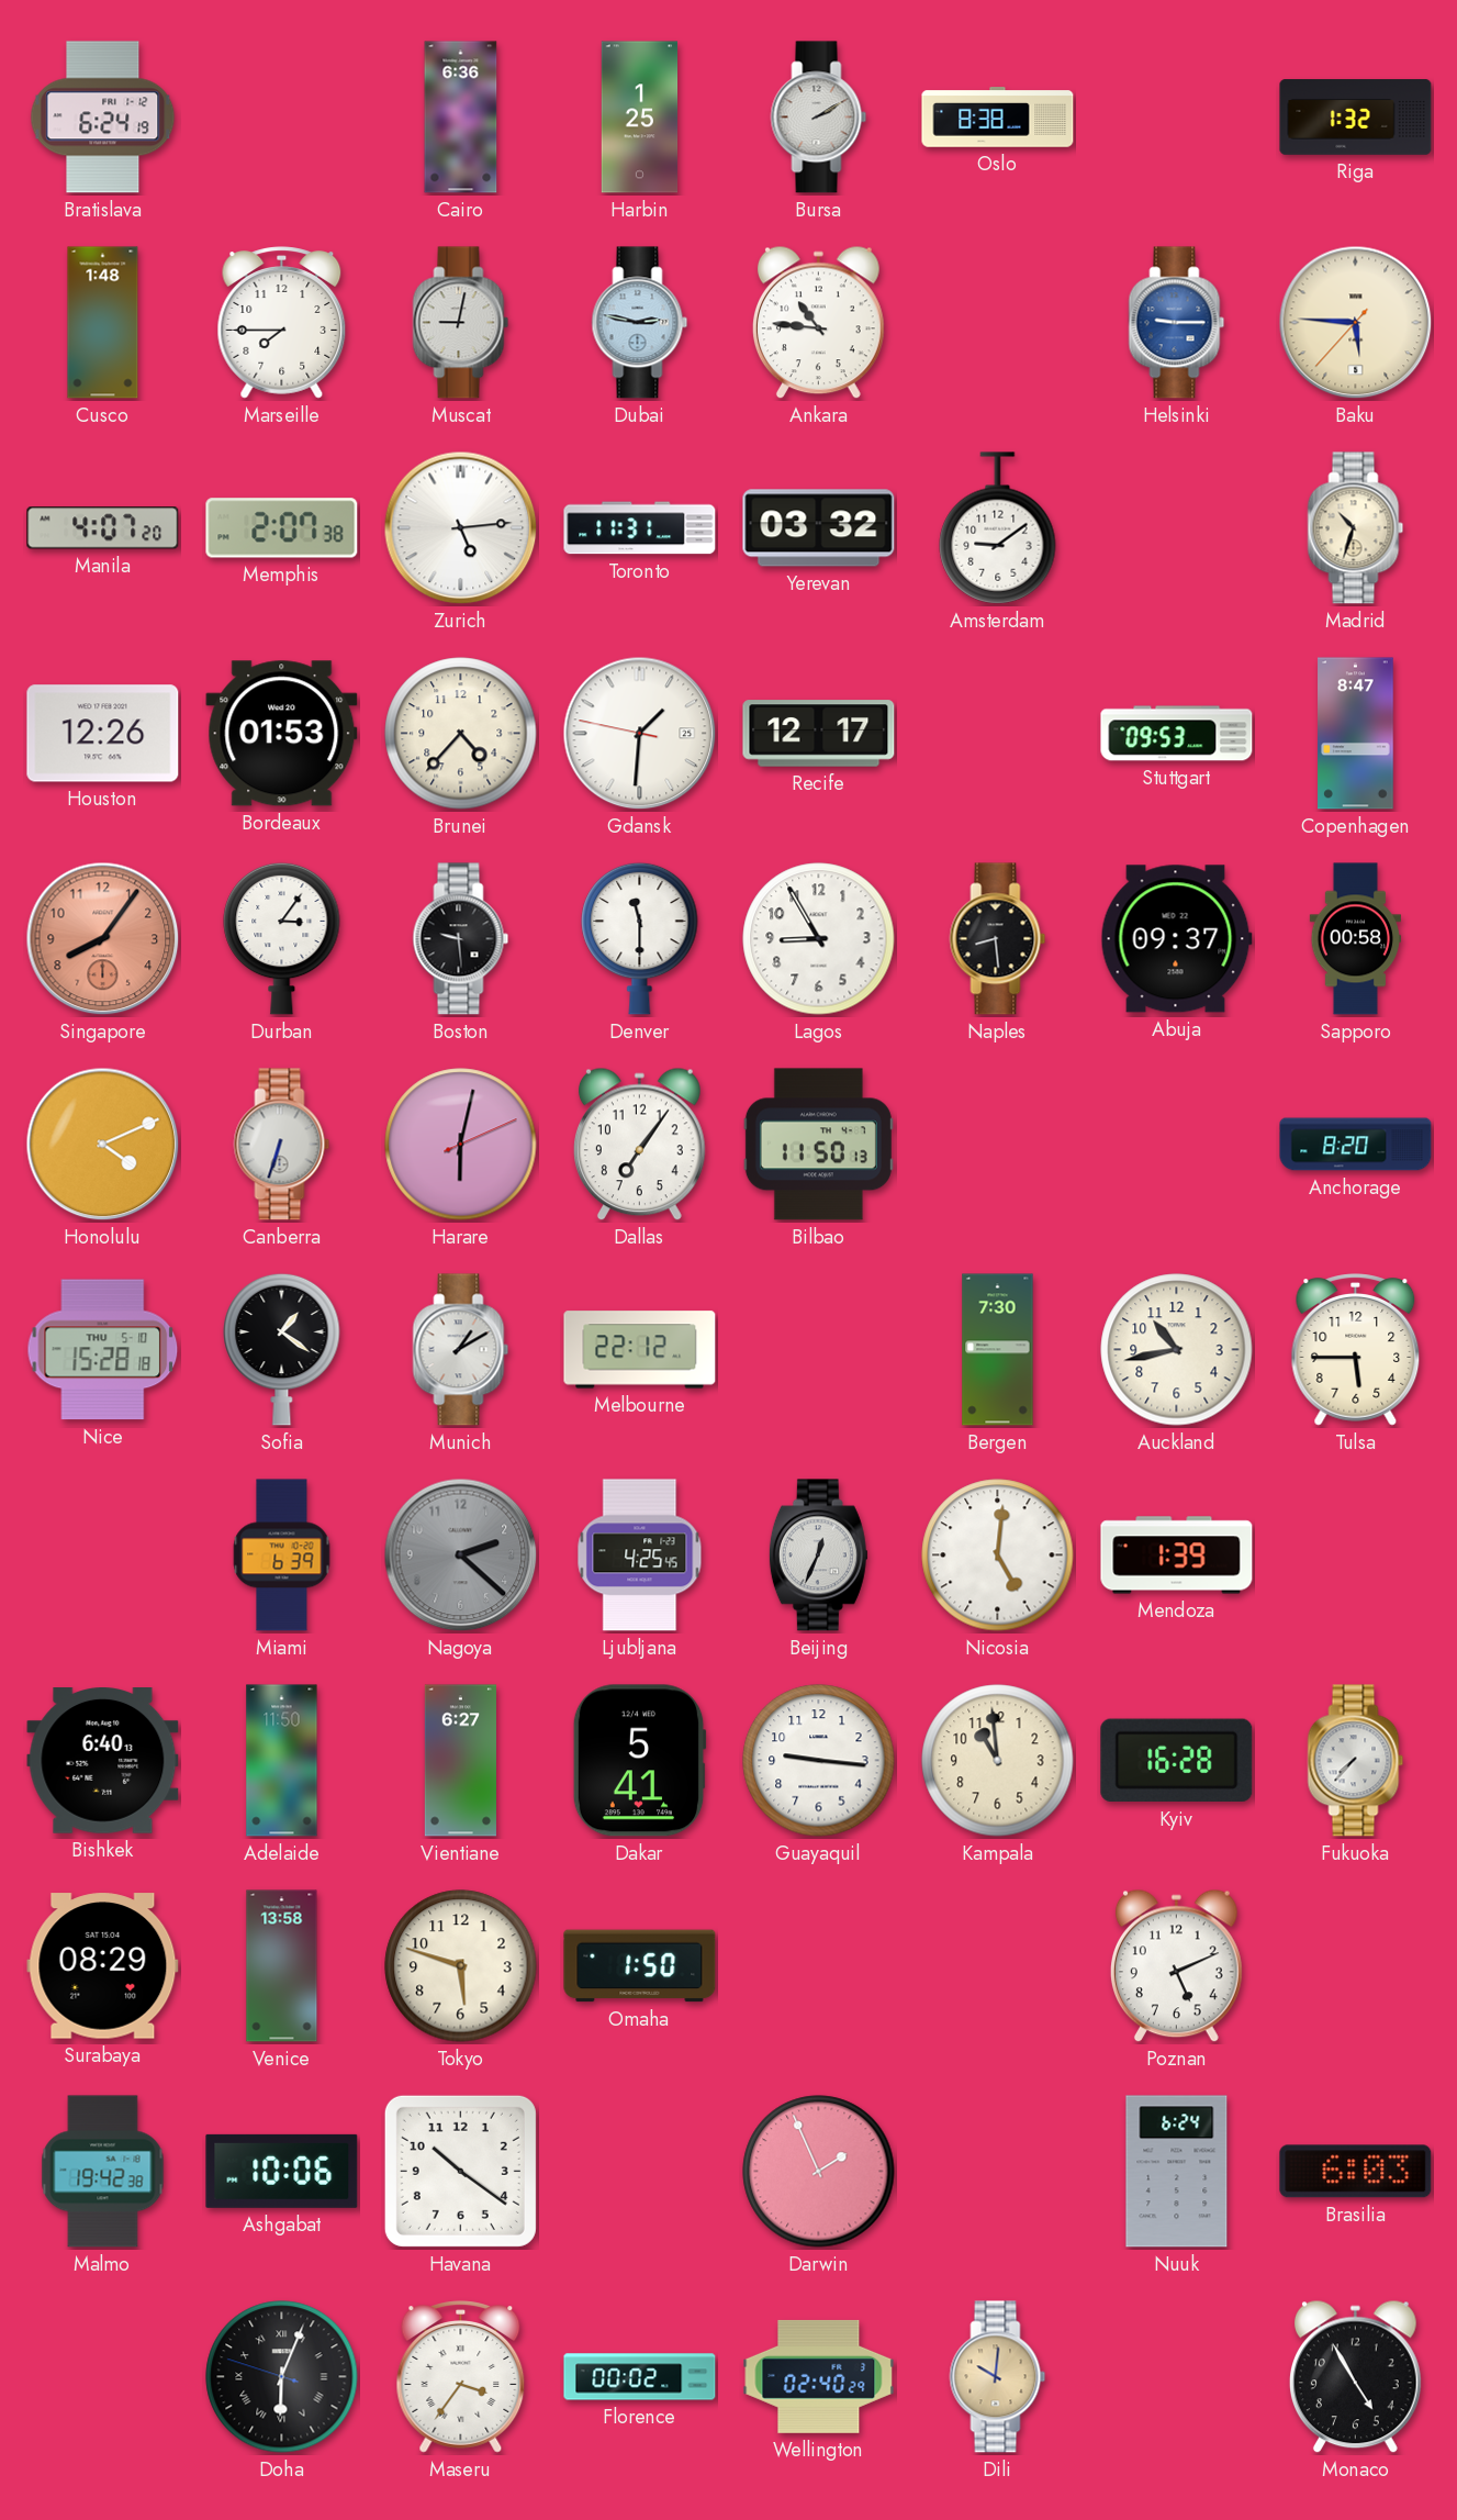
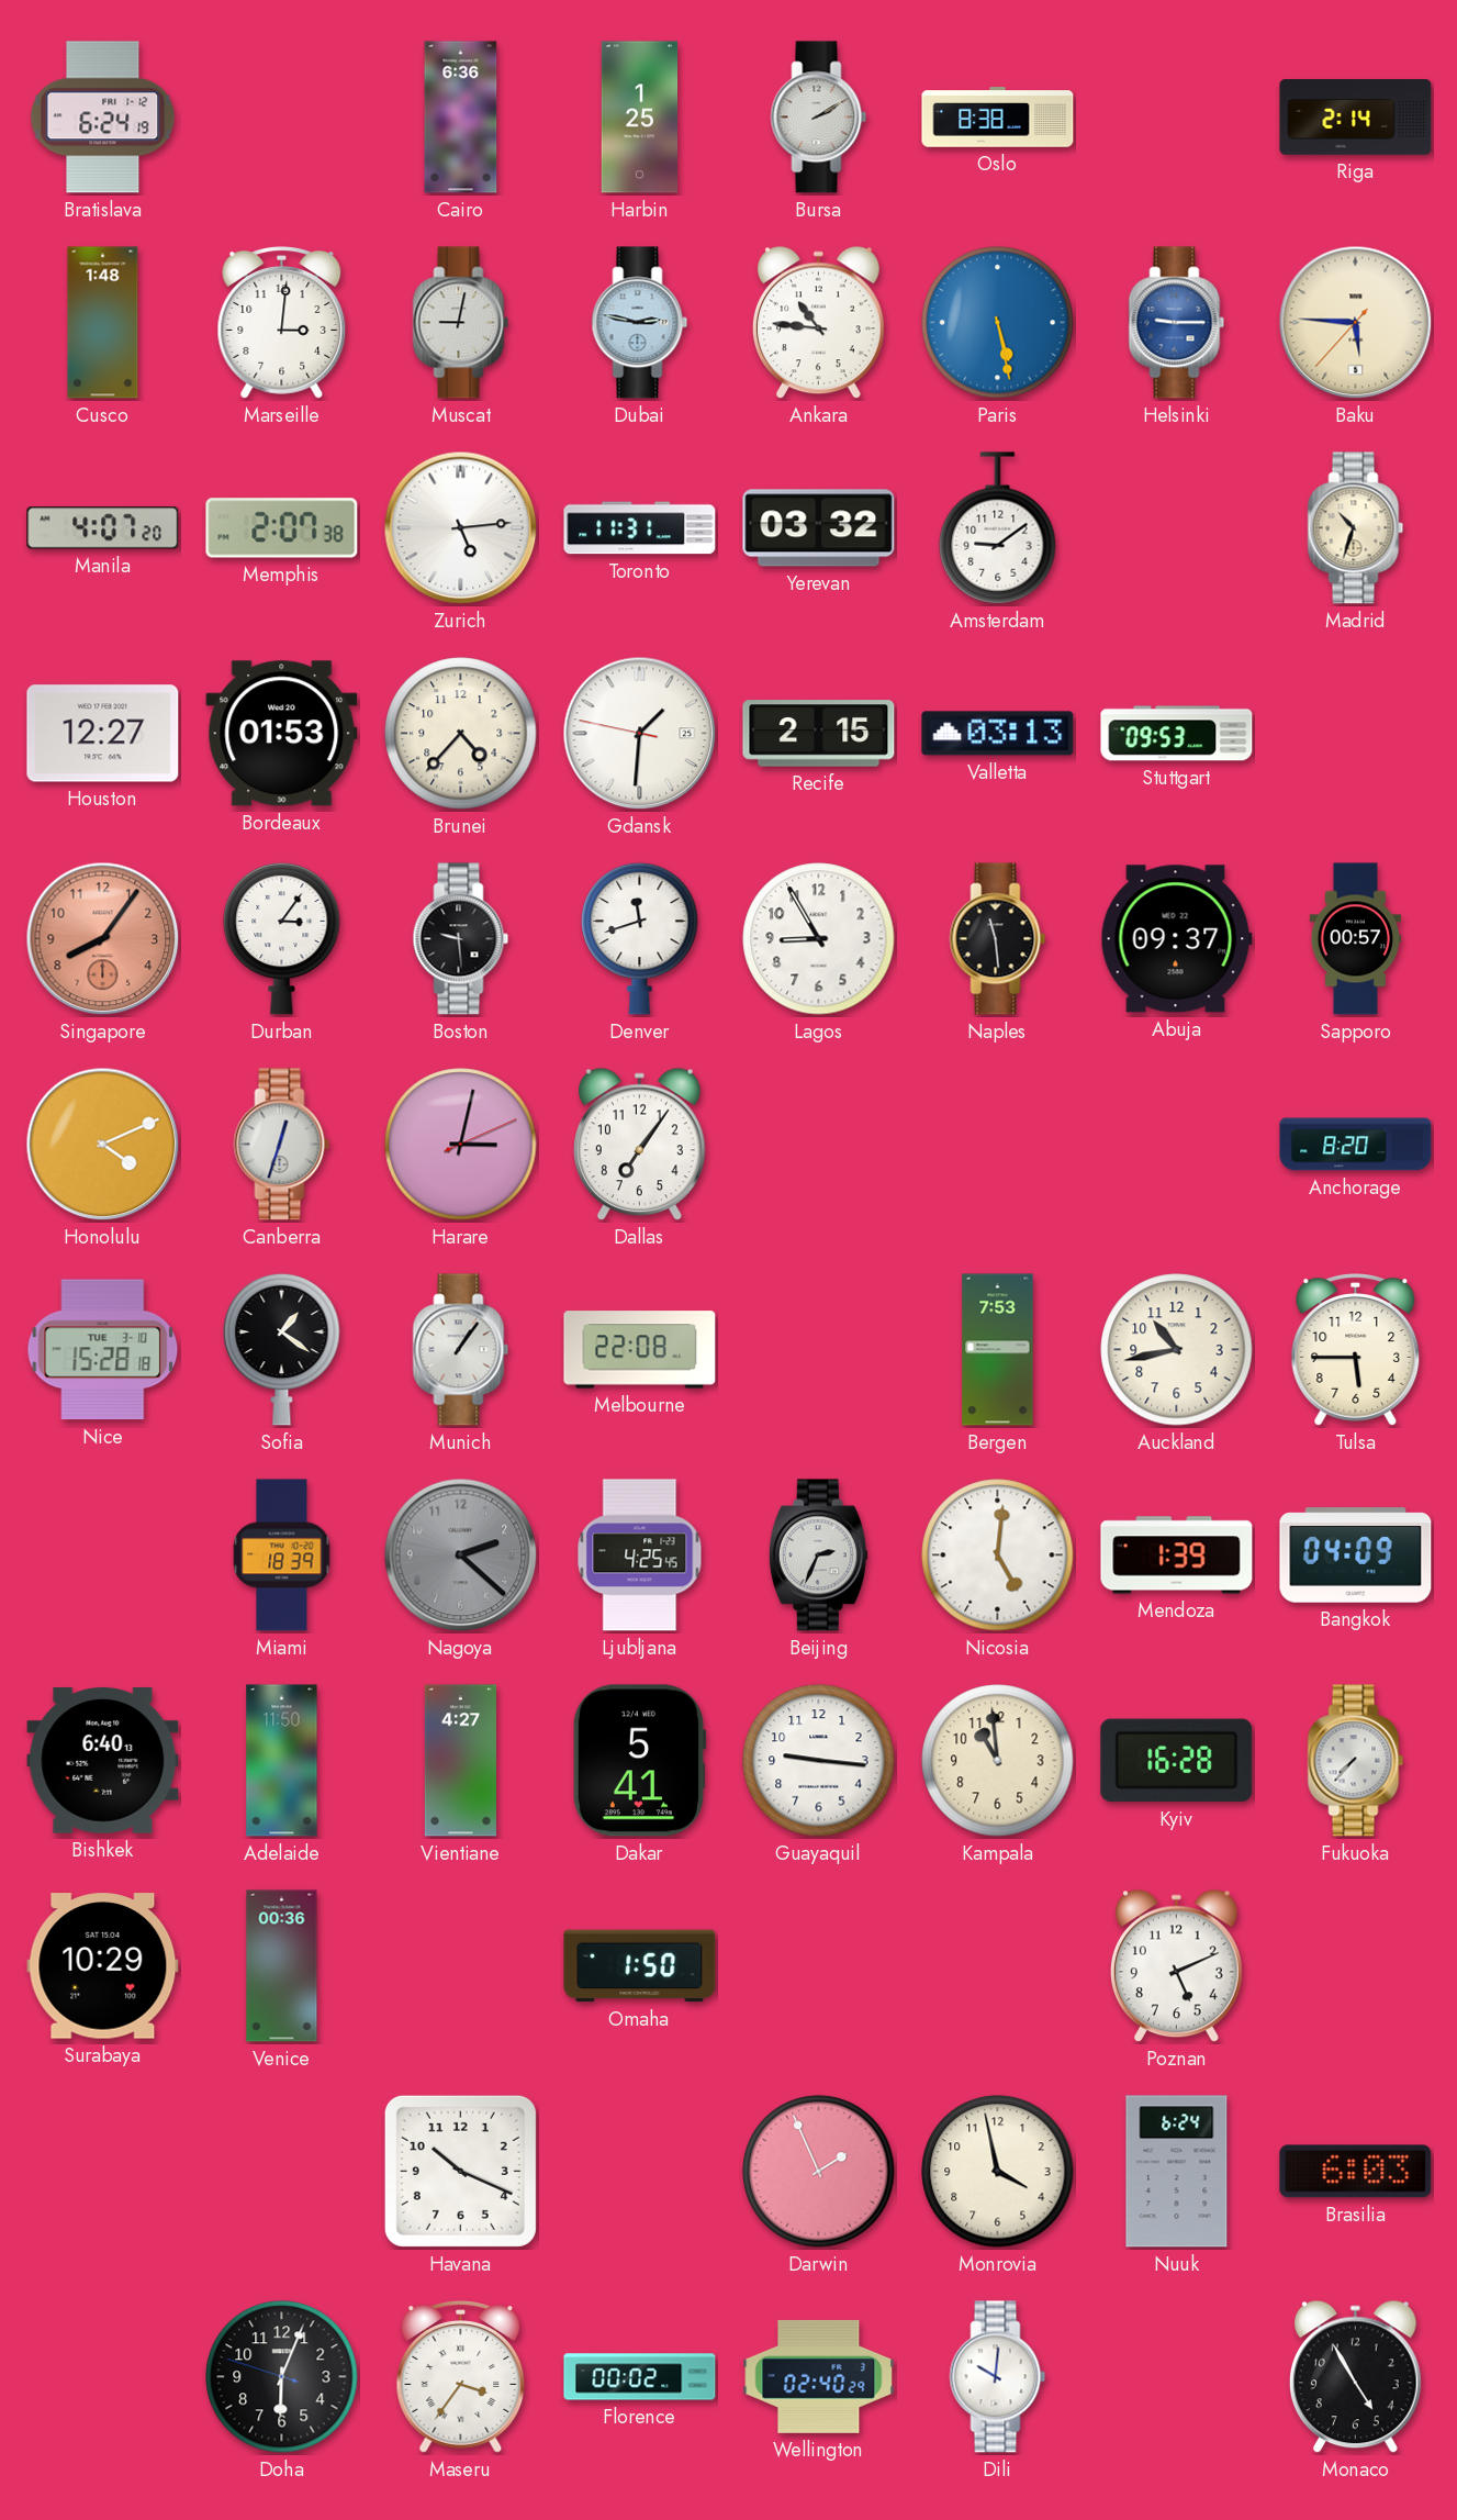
Riga: 1:32 -> 2:14
Marseille: 7:45 -> 3:01
Paris: none -> 5:28
Houston: 12:26 -> 12:27
Recife: 12:17 -> 2:15
Valletta: none -> 03:13
Copenhagen: 8:47 -> none
Denver: 11:30 -> 11:42
Naples: 8:29 -> 11:29
Sapporo: 00:58 -> 00:57
Canberra: 6:33 -> 12:33
Harare: 6:02 -> 3:02
Bilbao: 11:50 -> none
Nice date: THU 5-10 -> TUE 3-10
Munich: 1:10 -> 1:06
Melbourne: 22:12 -> 22:08
Bergen: 7:30 -> 7:53
Miami: 6:39 -> 18:39
Beijing: 12:34 -> 2:34
Bangkok: none -> 04:09
Vientiane: 6:27 -> 4:27
Surabaya: 08:29 -> 10:29
Venice: 13:58 -> 00:36
Tokyo: 5:48 -> none
Malmo: 19:42 -> none
Ashgabat: 10:06 -> none
Havana: 10:21 -> 10:19
Monrovia: none -> 3:58
Doha numerals: Roman -> Arabic
Dili dial: champagne -> white
